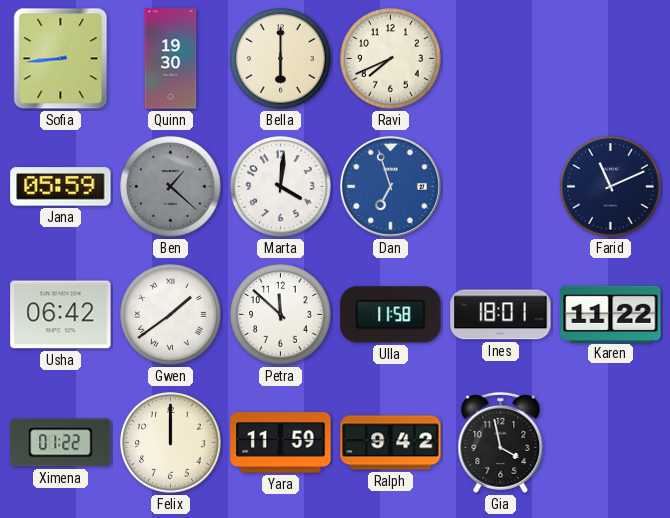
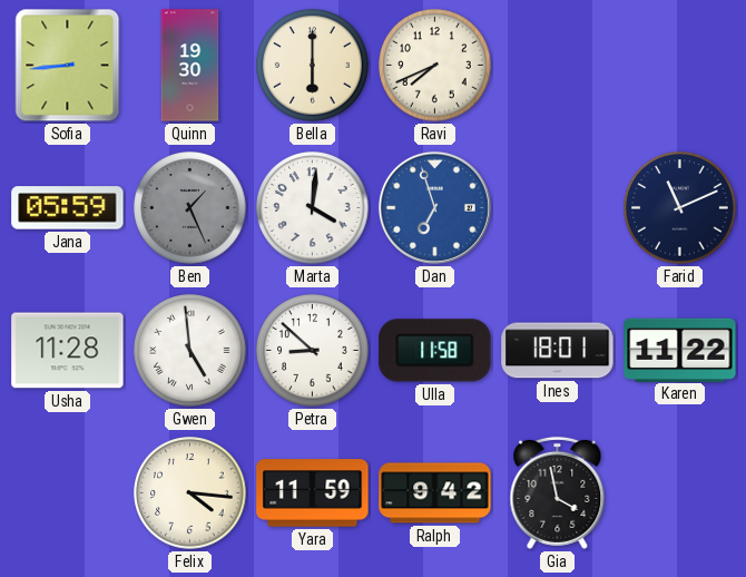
Ben: 1:22 -> 1:26
Usha: 06:42 -> 11:28
Gwen: 1:39 -> 4:59
Petra: 11:52 -> 8:52
Ximena: 01:22 -> none
Felix: 12:00 -> 4:16
